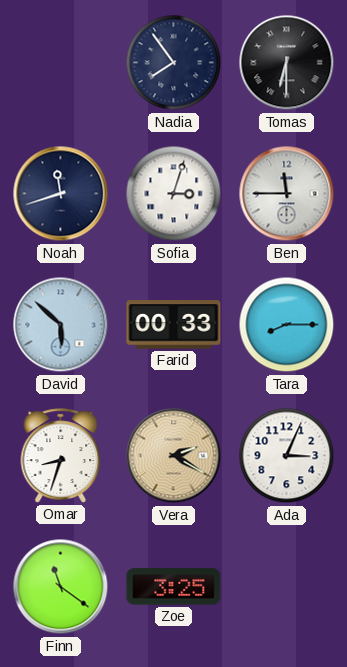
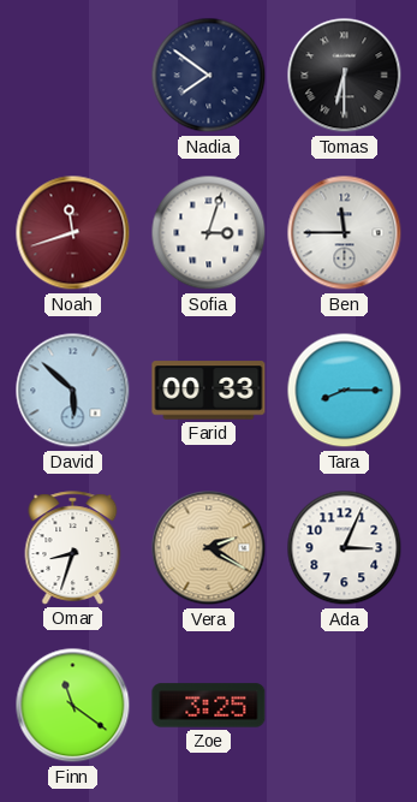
Nadia: 7:54 -> 7:51
Noah dial: navy -> burgundy
